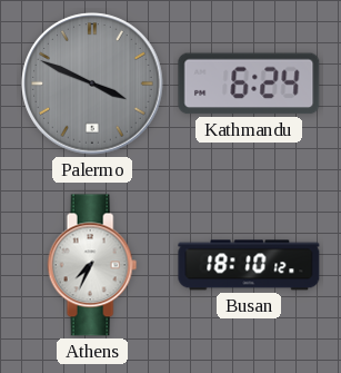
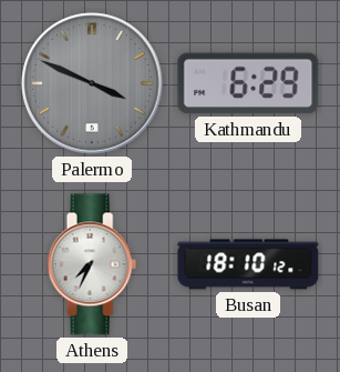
Kathmandu: 6:24 -> 6:29
